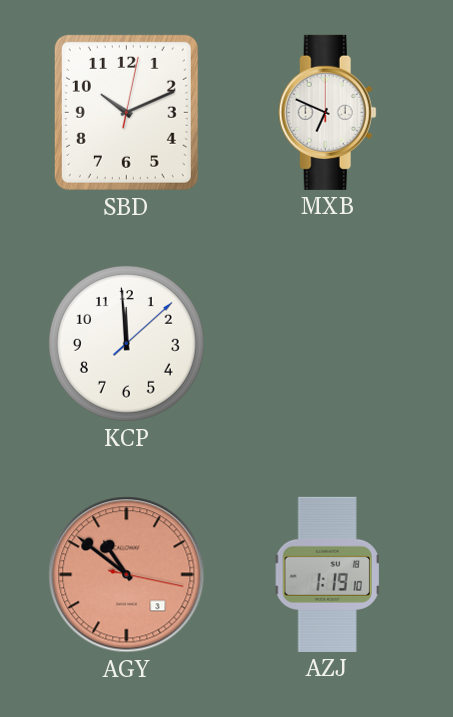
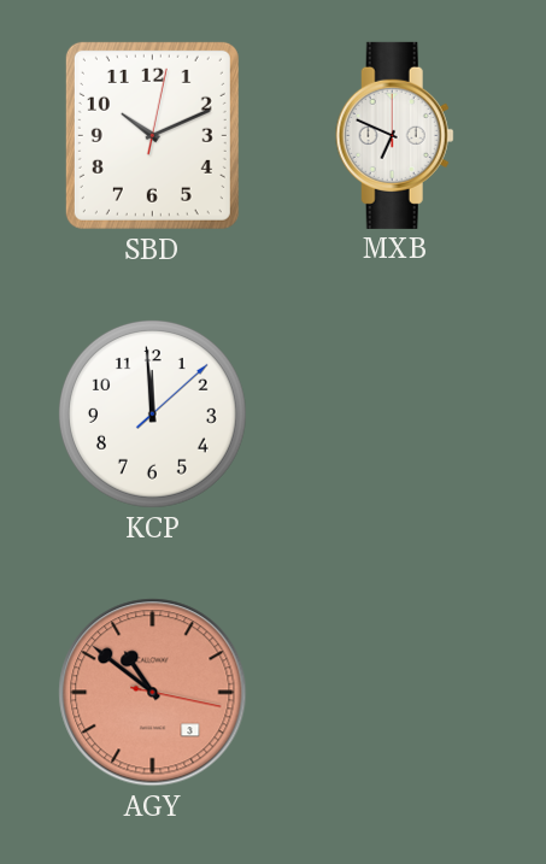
AZJ: 1:19 -> none
